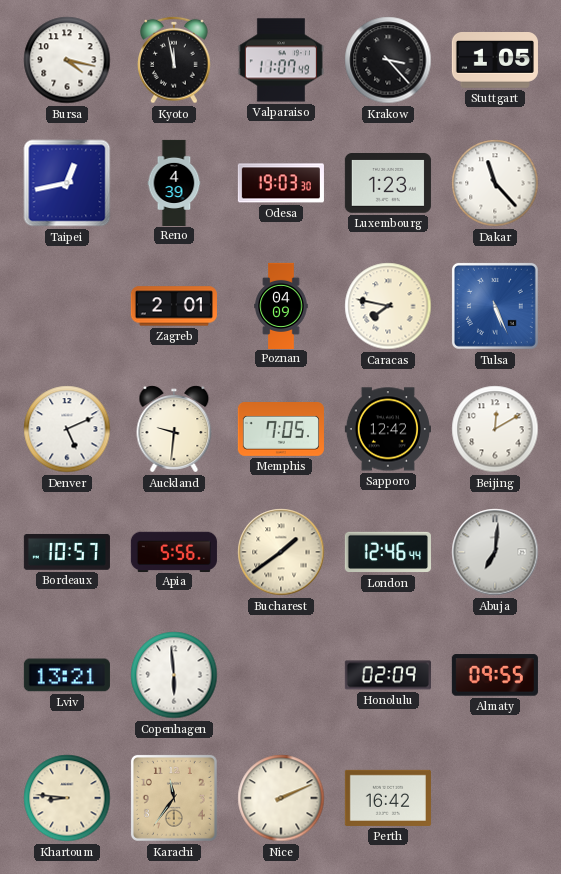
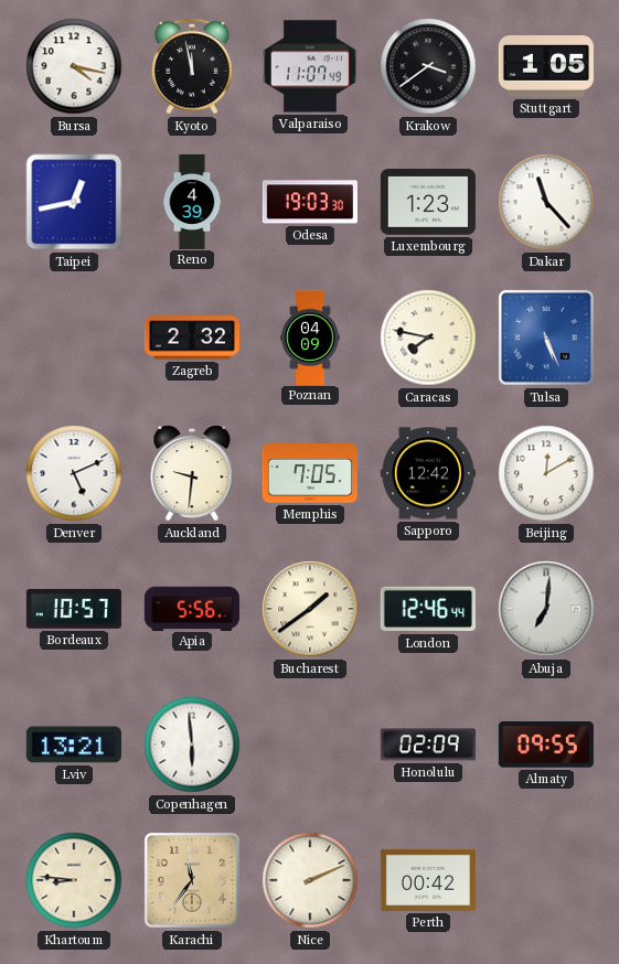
Krakow: 3:23 -> 3:39
Zagreb: 2:01 -> 2:32
Perth: 16:42 -> 00:42
